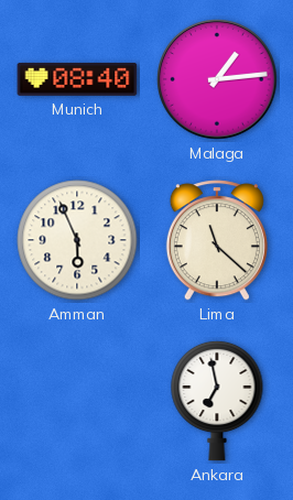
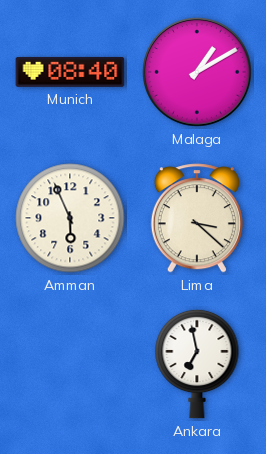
Malaga: 1:14 -> 1:10
Lima: 11:22 -> 3:22
